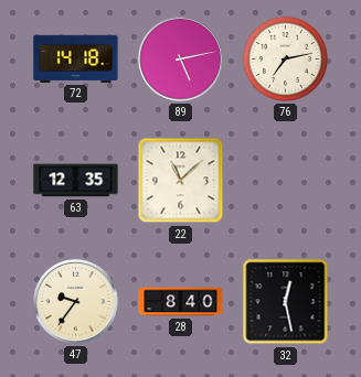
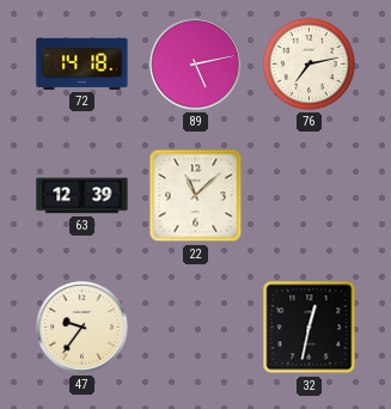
63: 12:35 -> 12:39
28: 8:40 -> none
32: 12:28 -> 12:32
